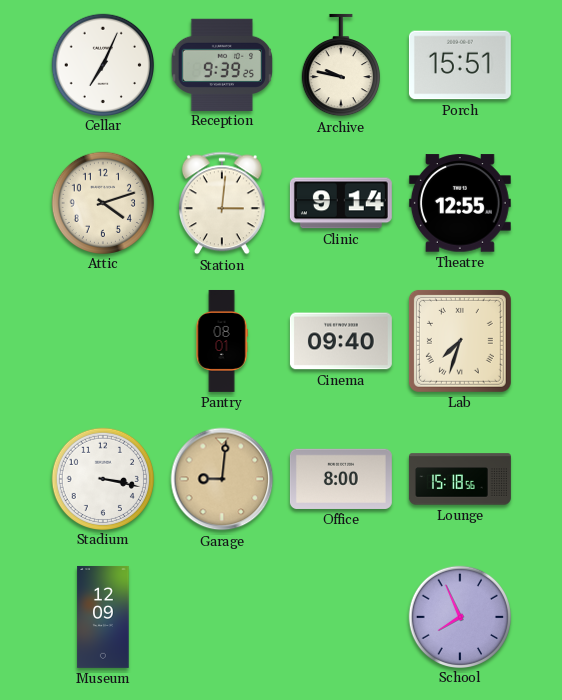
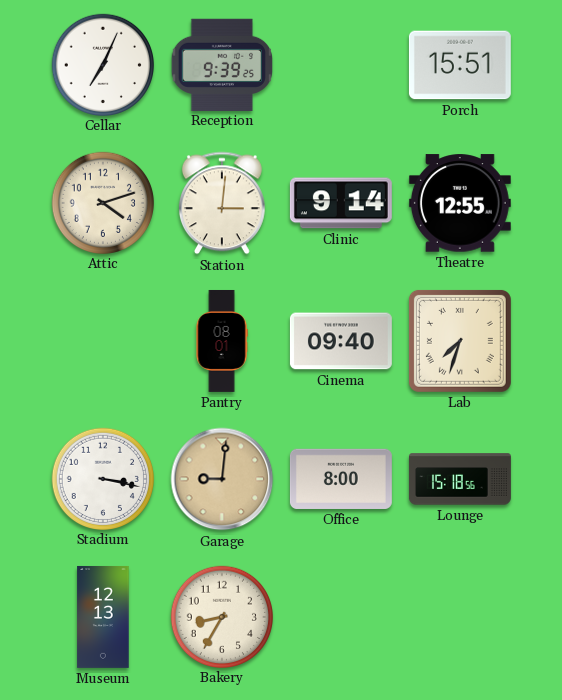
Archive: 9:47 -> none
Museum: 12:09 -> 12:13
Bakery: none -> 8:35
School: 7:56 -> none
